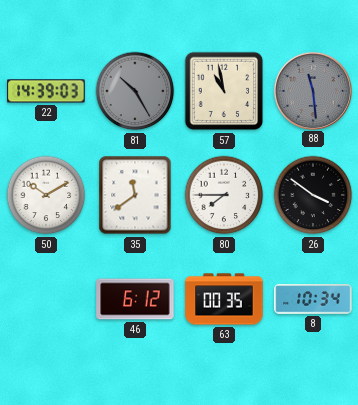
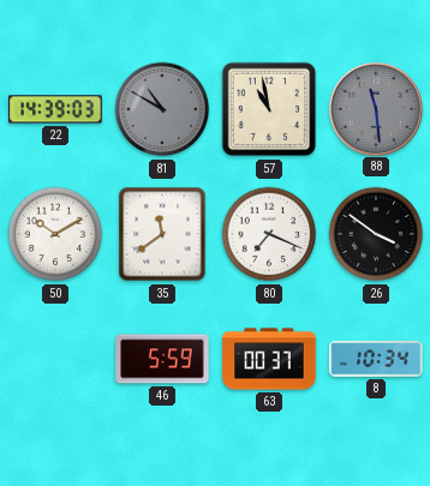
81: 10:25 -> 10:50
80: 7:45 -> 7:19
46: 6:12 -> 5:59
63: 00:35 -> 00:37
